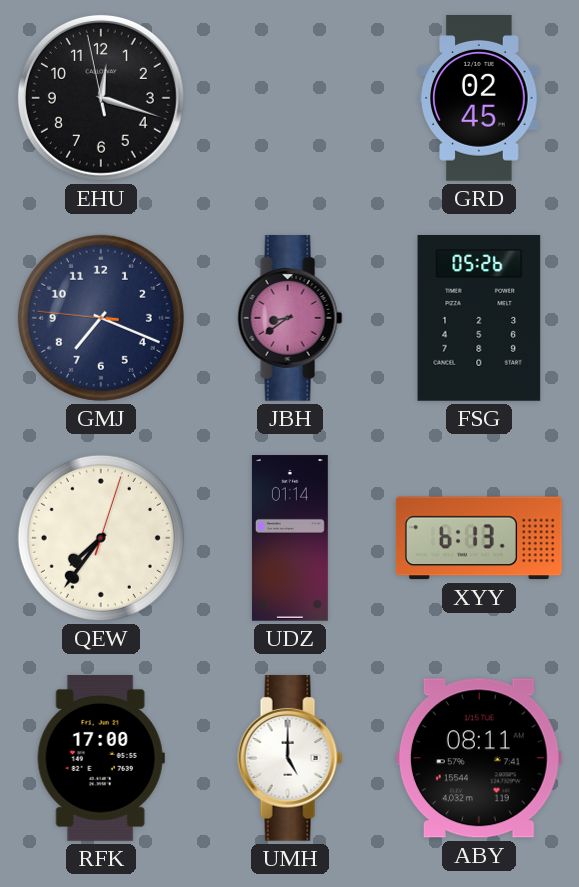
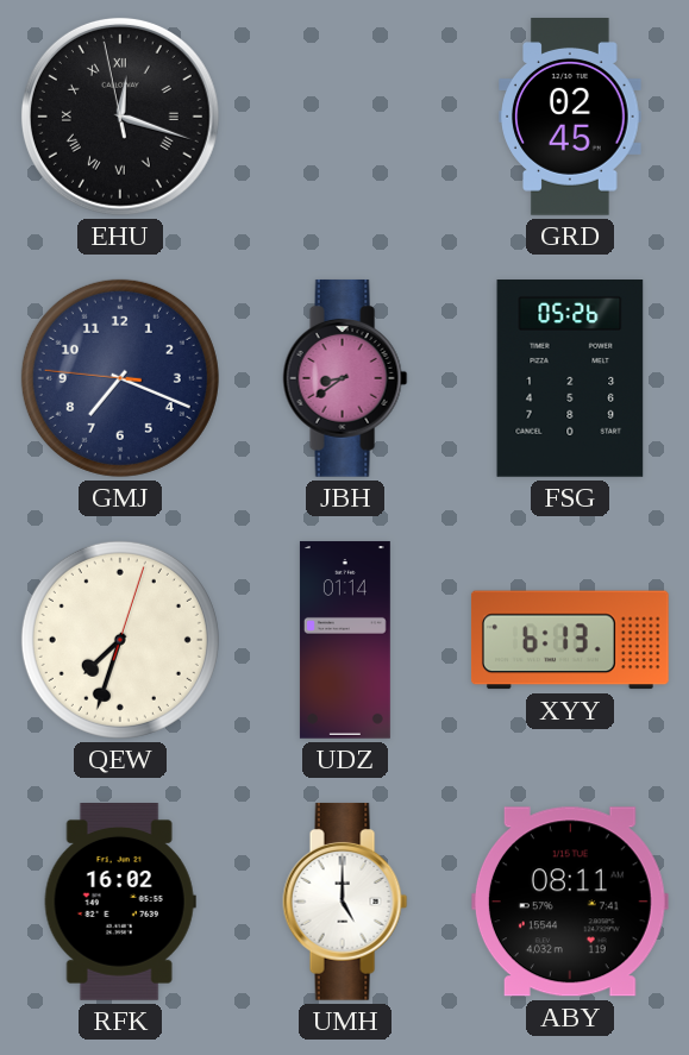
EHU numerals: Arabic -> Roman
QEW: 7:36 -> 7:33
RFK: 17:00 -> 16:02
